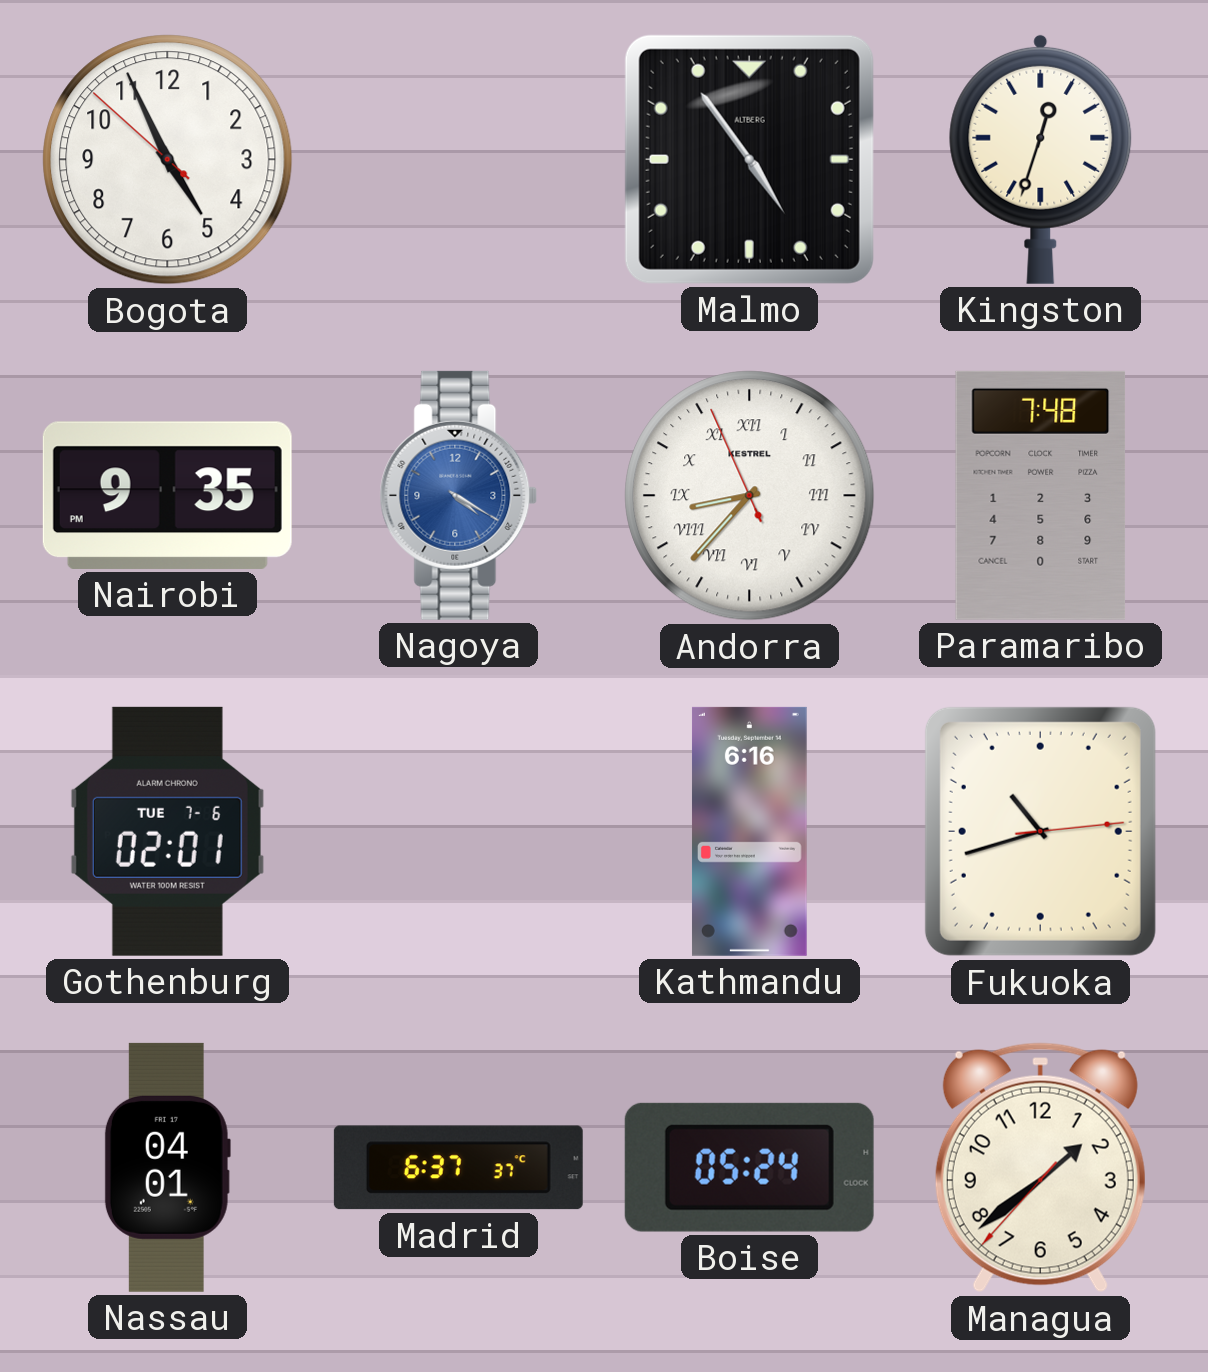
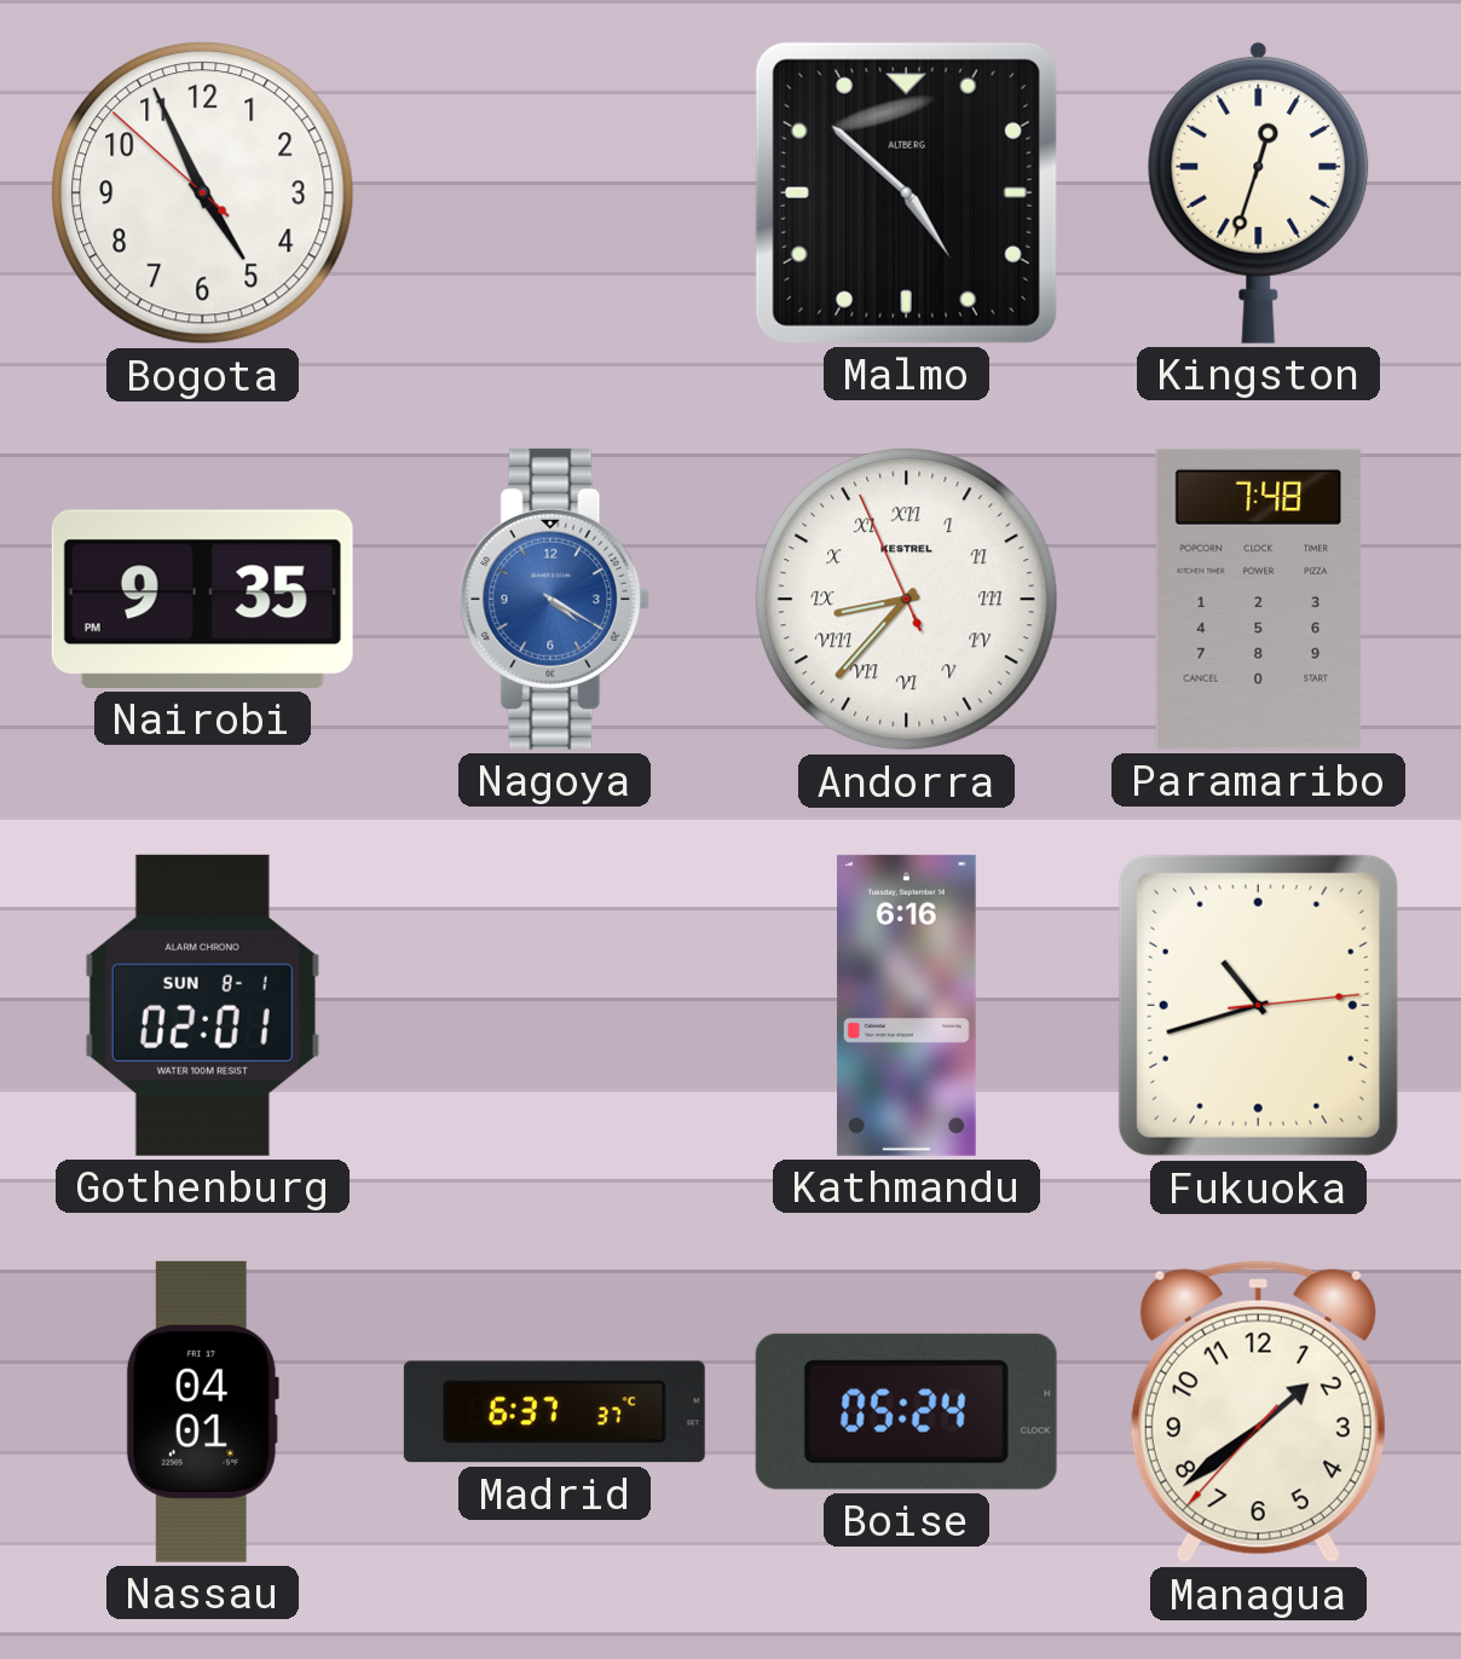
Malmo: 4:54 -> 4:52
Gothenburg date: TUE 7-6 -> SUN 8-1
